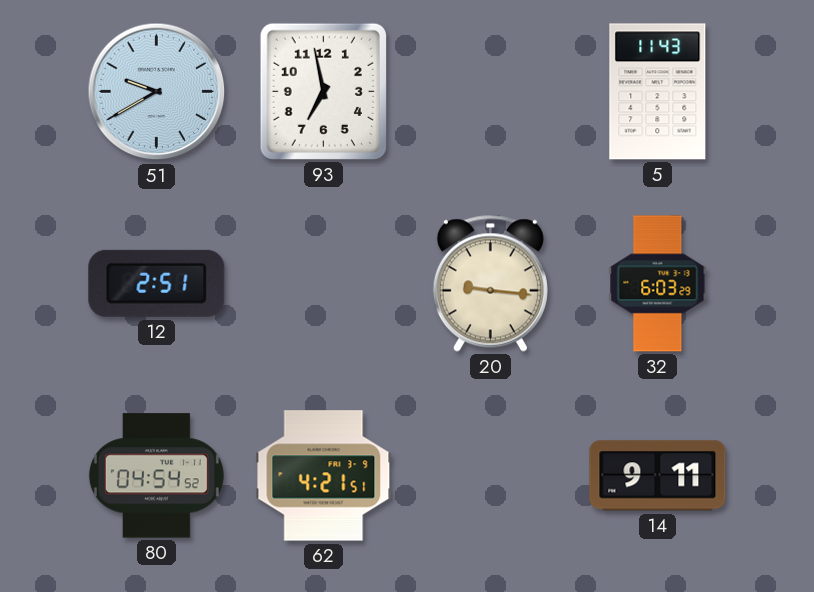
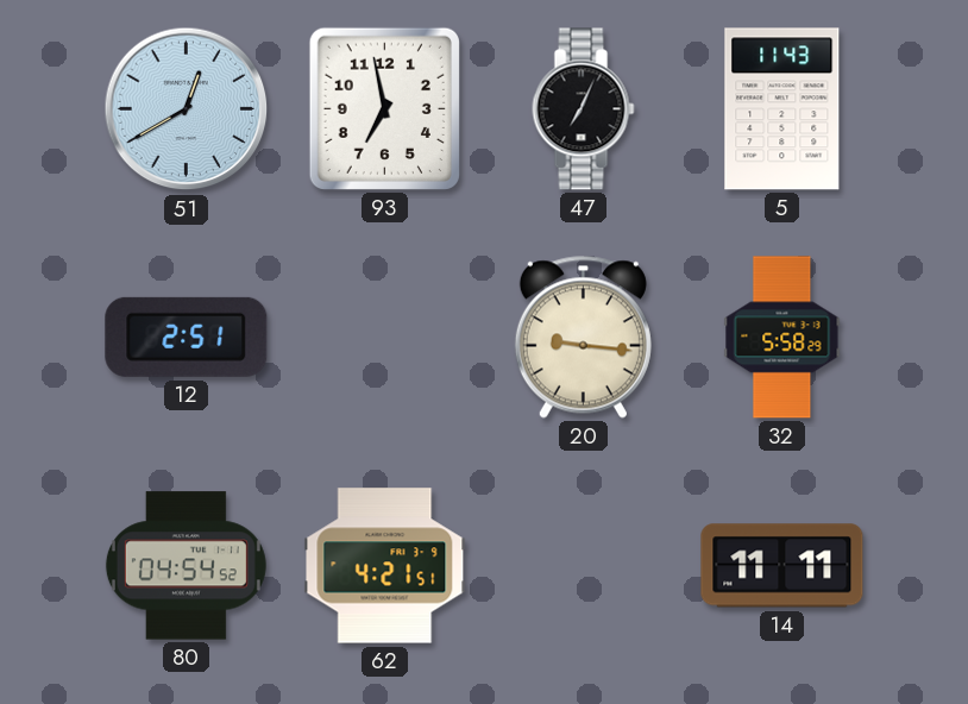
51: 9:40 -> 12:40
47: none -> 7:04
32: 6:03 -> 5:58
14: 9:11 -> 11:11
